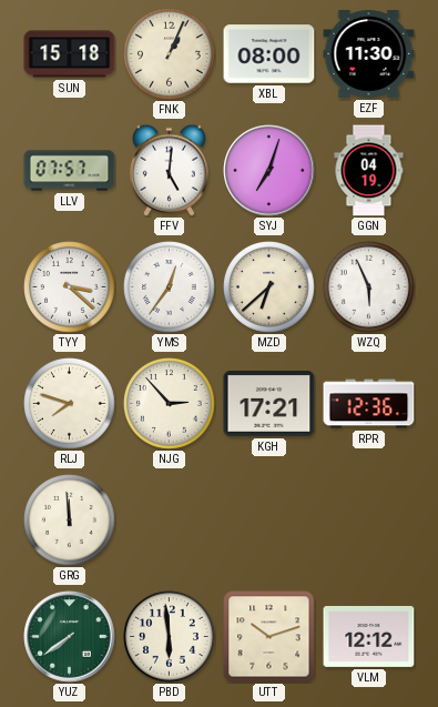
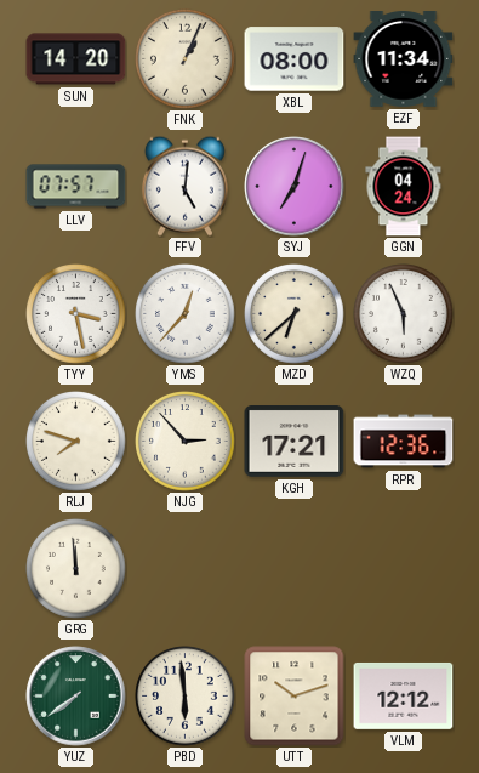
SUN: 15:18 -> 14:20
EZF: 11:30 -> 11:34
GGN: 04:19 -> 04:24
TYY: 3:22 -> 3:28
YMS: 12:36 -> 12:37
